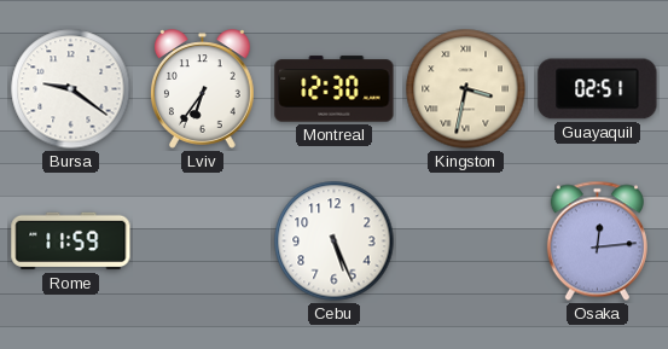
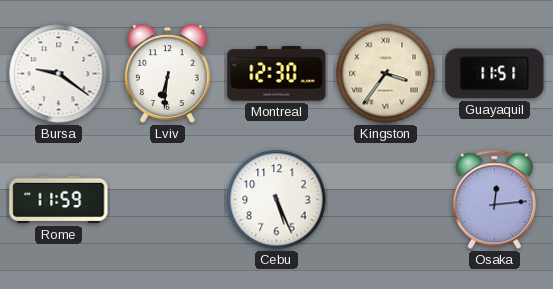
Lviv: 6:36 -> 6:31
Kingston: 3:32 -> 3:36
Guayaquil: 02:51 -> 11:51
